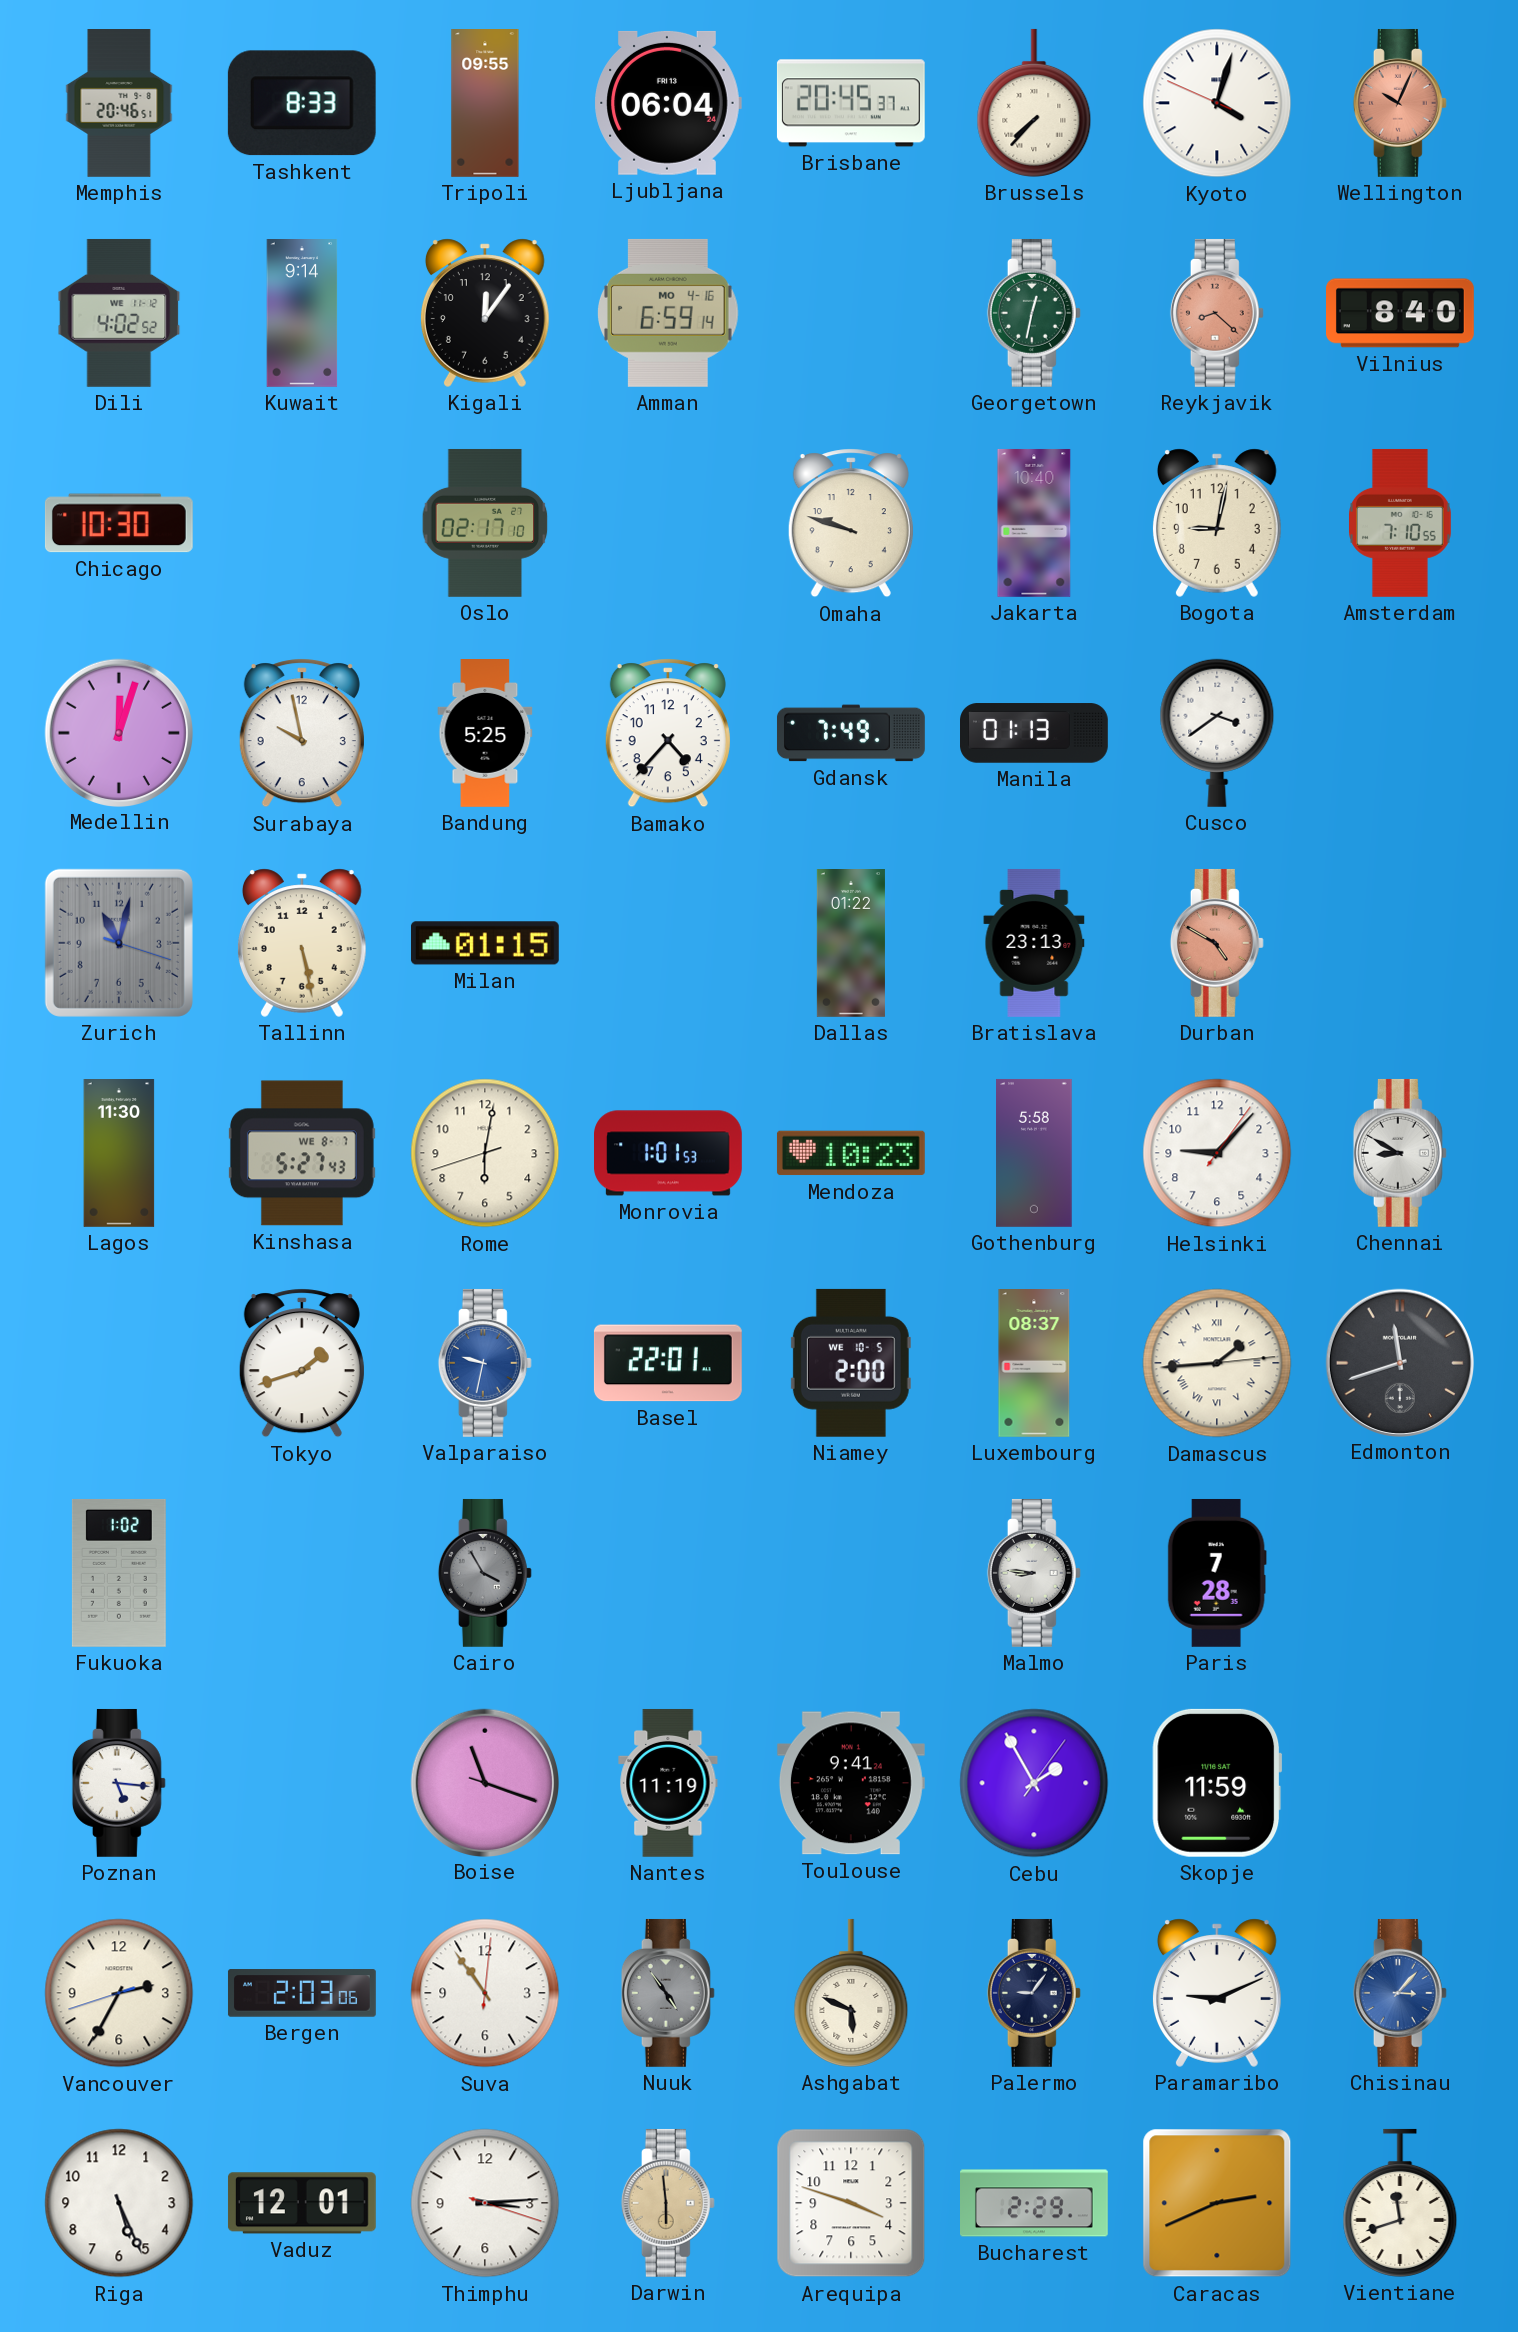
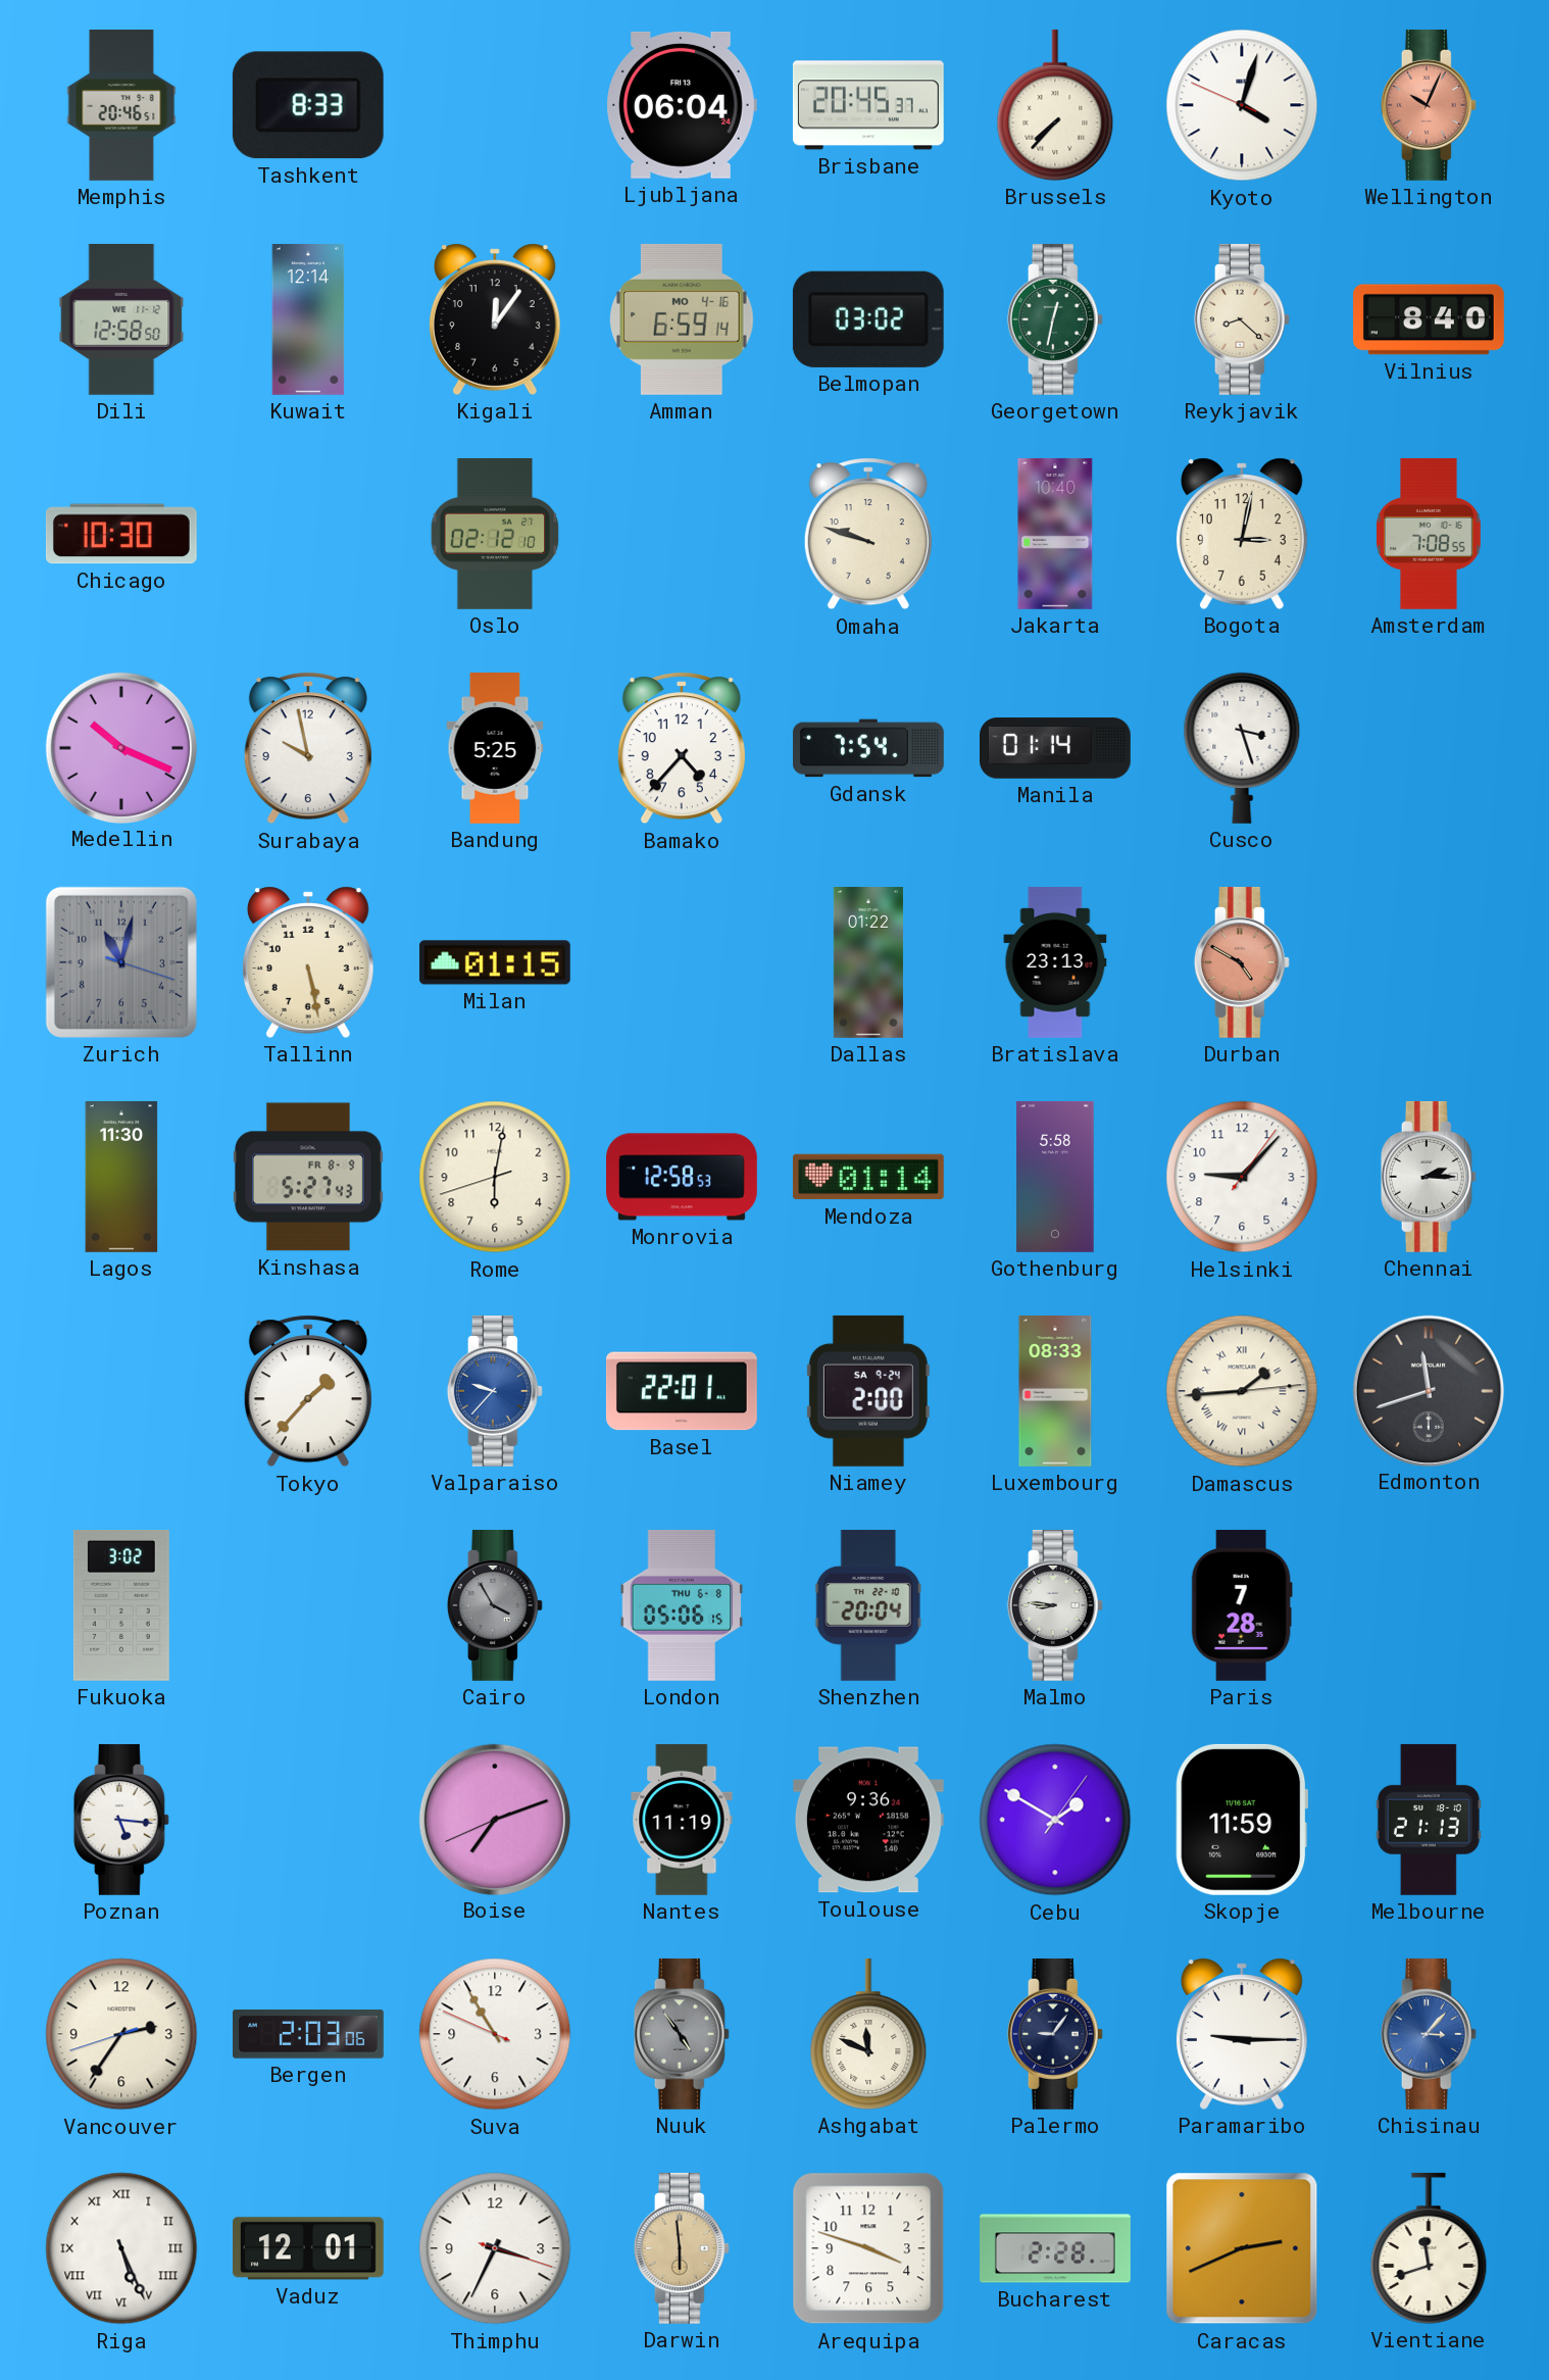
Tripoli: 09:55 -> none
Dili: 4:02 -> 12:58
Kuwait: 9:14 -> 12:14
Belmopan: none -> 03:02
Reykjavik dial: salmon -> cream
Oslo: 02:17 -> 02:12
Bogota: 9:02 -> 3:02
Amsterdam: 7:10 -> 7:08
Medellin: 12:03 -> 10:19
Gdansk: 7:49 -> 7:54
Manila: 01:13 -> 01:14
Cusco: 3:39 -> 3:27
Kinshasa date: WE 8-7 -> FR 8-9
Monrovia: 1:01 -> 12:58
Mendoza: 10:23 -> 01:14
Chennai: 8:50 -> 2:15
Tokyo: 1:42 -> 1:37
Valparaiso: 9:32 -> 9:37
Niamey date: WE 10-5 -> SA 9-24
Luxembourg: 08:37 -> 08:33
Fukuoka: 1:02 -> 3:02
London: none -> 05:06
Shenzhen: none -> 20:04
Boise: 11:18 -> 7:11
Toulouse: 9:41 -> 9:36
Cebu: 1:55 -> 1:50
Melbourne: none -> 21:13
Vancouver: 2:34 -> 2:35
Suva: 10:54:01 -> 10:54:49
Ashgabat: 5:49 -> 11:49
Paramaribo: 9:11 -> 9:15
Riga numerals: Arabic -> Roman
Thimphu: 3:14 -> 3:34
Bucharest: 2:29 -> 2:28
